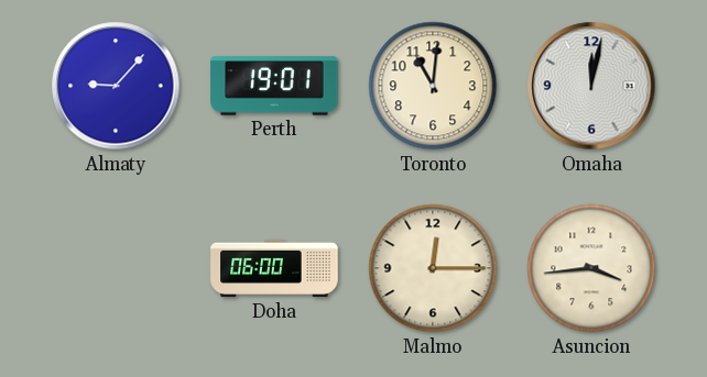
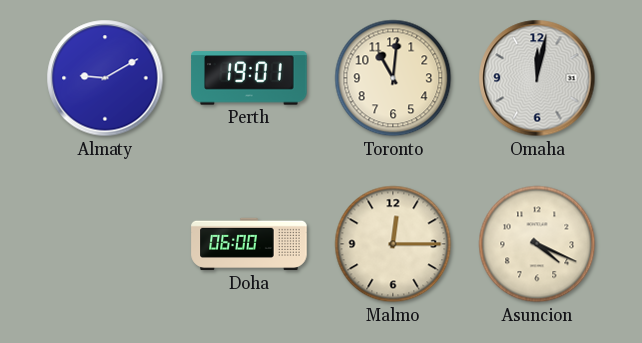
Almaty: 9:07 -> 9:10
Asuncion: 3:44 -> 4:19
